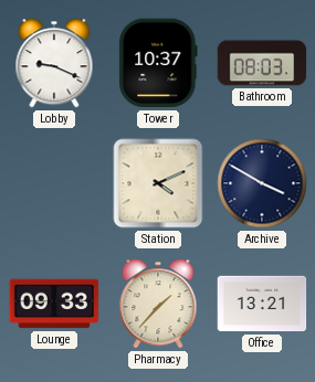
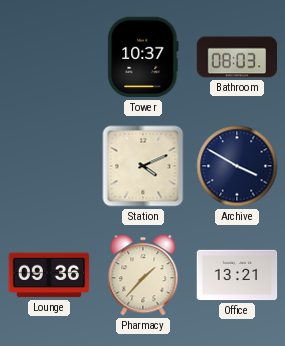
Lobby: 9:19 -> none
Lounge: 09:33 -> 09:36
